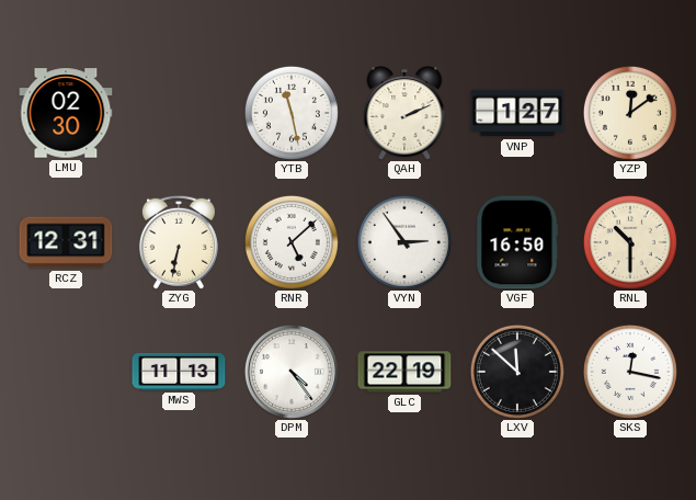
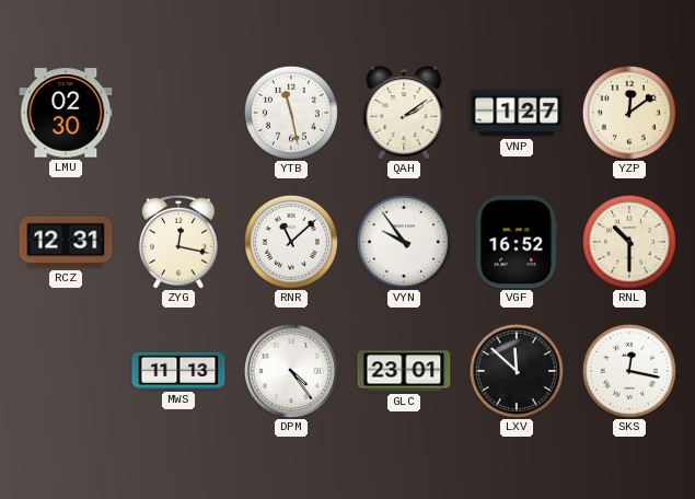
QAH: 2:11 -> 2:09
ZYG: 6:32 -> 12:17
RNR: 5:08 -> 11:08
VYN: 2:54 -> 9:54
VGF: 16:50 -> 16:52
GLC: 22:19 -> 23:01
